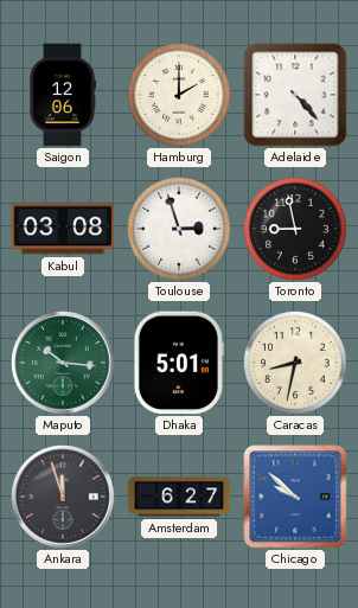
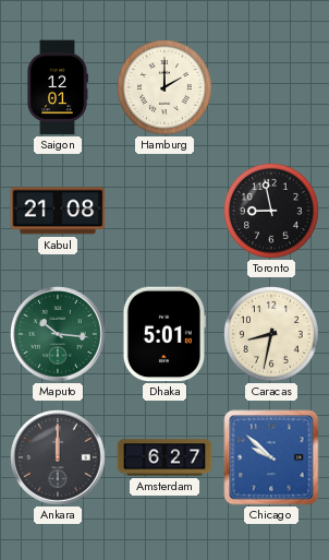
Saigon: 12:06 -> 12:01
Adelaide: 4:23 -> none
Kabul: 03:08 -> 21:08
Toulouse: 2:57 -> none
Ankara: 11:57 -> 12:00
